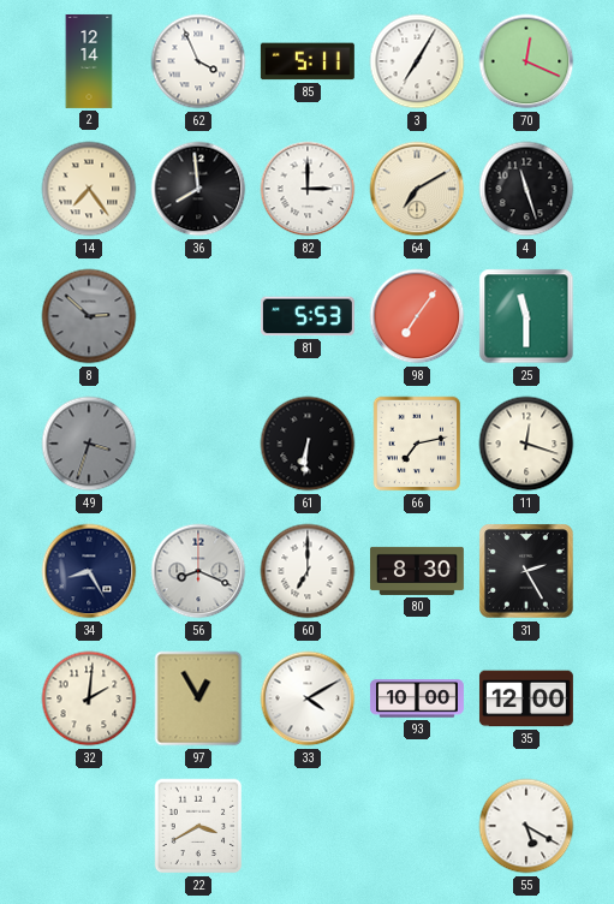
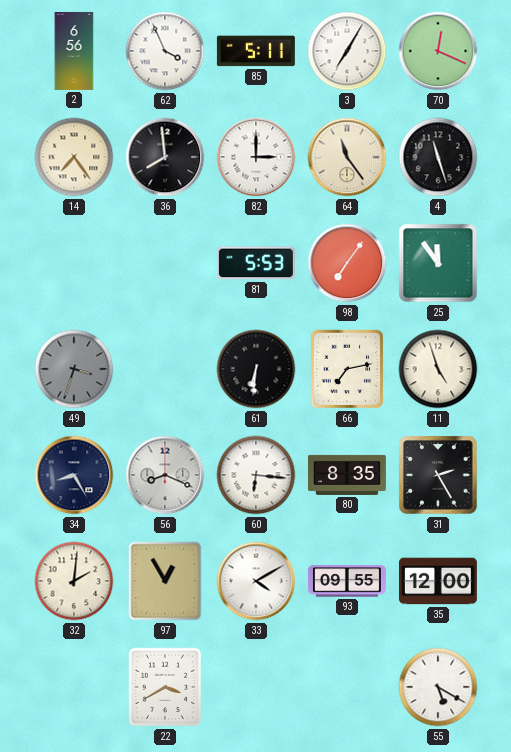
2: 12:14 -> 6:56
64: 7:10 -> 11:24
8: 2:52 -> none
25: 11:30 -> 11:54
11: 12:18 -> 4:57
60: 7:00 -> 6:16
80: 8:30 -> 8:35
93: 10:00 -> 09:55
